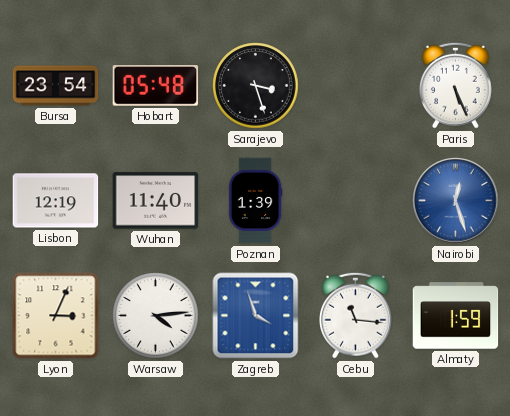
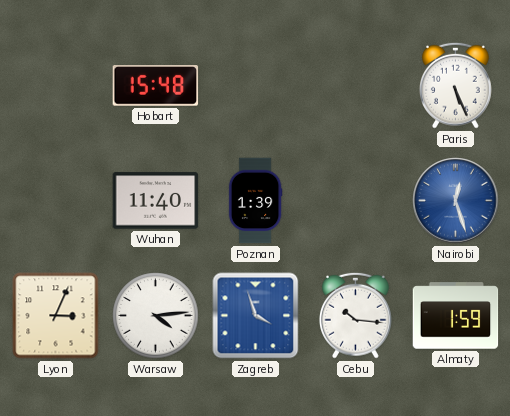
Bursa: 23:54 -> none
Hobart: 05:48 -> 15:48
Sarajevo: 3:27 -> none
Lisbon: 12:19 -> none
Cebu: 11:16 -> 10:16
